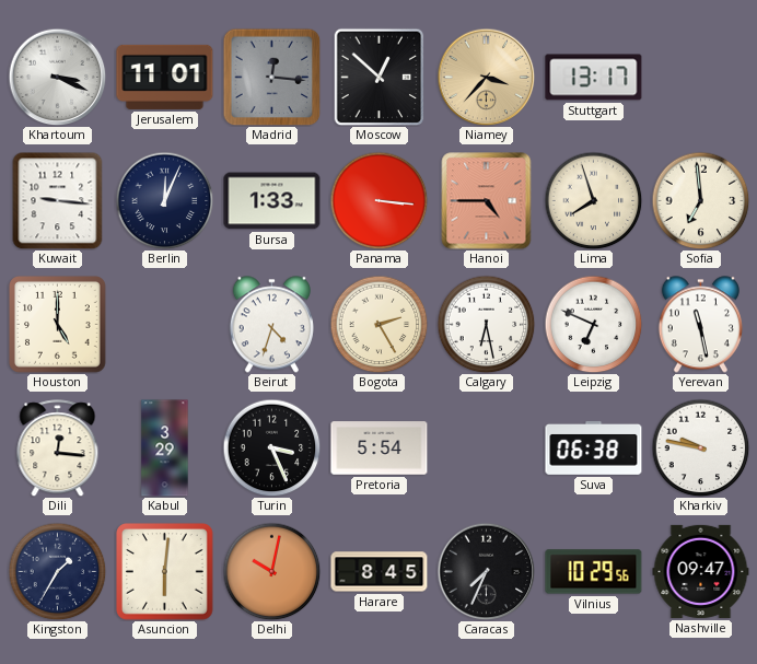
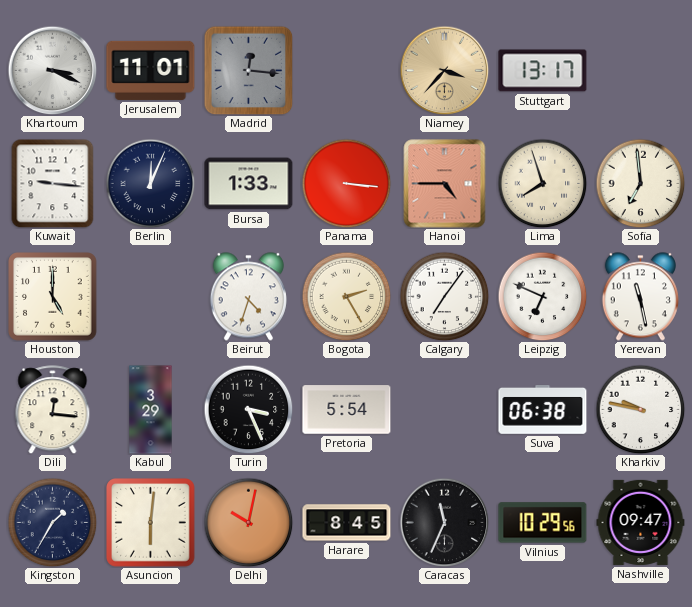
Moscow: 12:52 -> none
Calgary: 6:28 -> 7:06
Caracas: 7:34 -> 11:34
